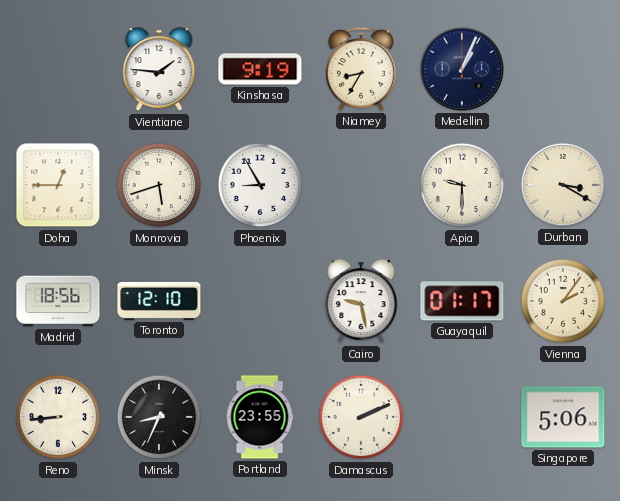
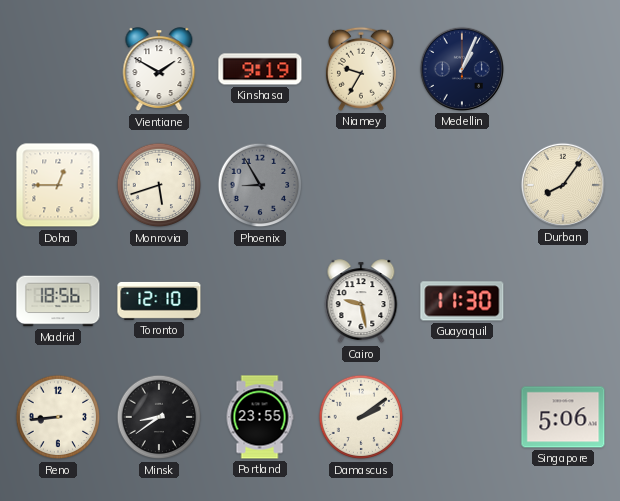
Vientiane: 1:46 -> 1:50
Niamey: 8:35 -> 9:35
Phoenix dial: white -> grey
Apia: 9:30 -> none
Durban: 3:20 -> 8:06
Guayaquil: 01:17 -> 11:30
Vienna: 2:06 -> none
Minsk: 8:34 -> 8:39
Damascus: 2:11 -> 2:09
